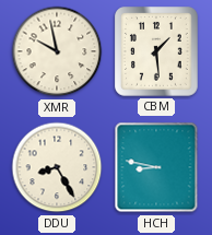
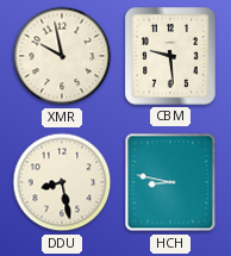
CBM: 1:29 -> 9:29
DDU: 8:25 -> 8:28
